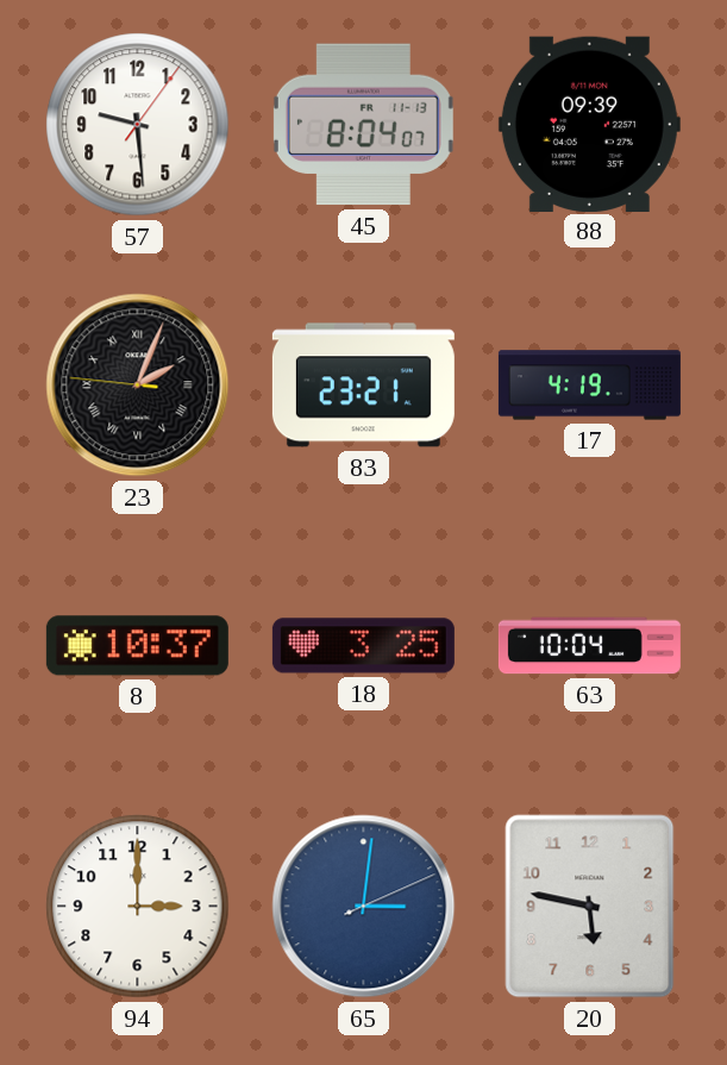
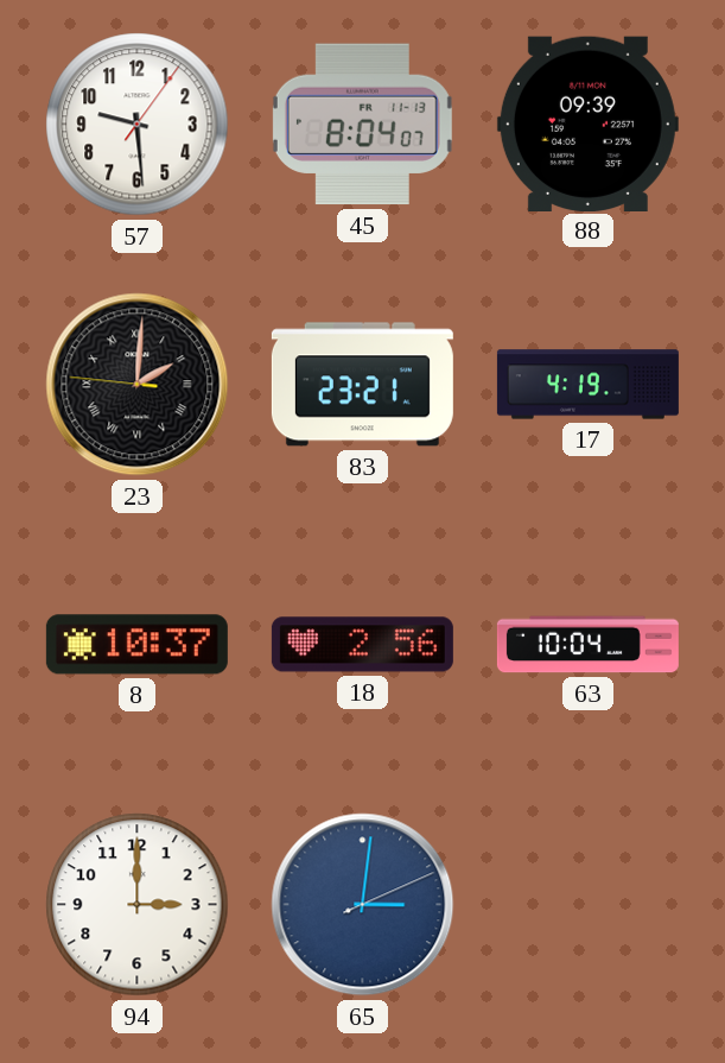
23: 2:03 -> 2:00
18: 3:25 -> 2:56
20: 5:47 -> none
